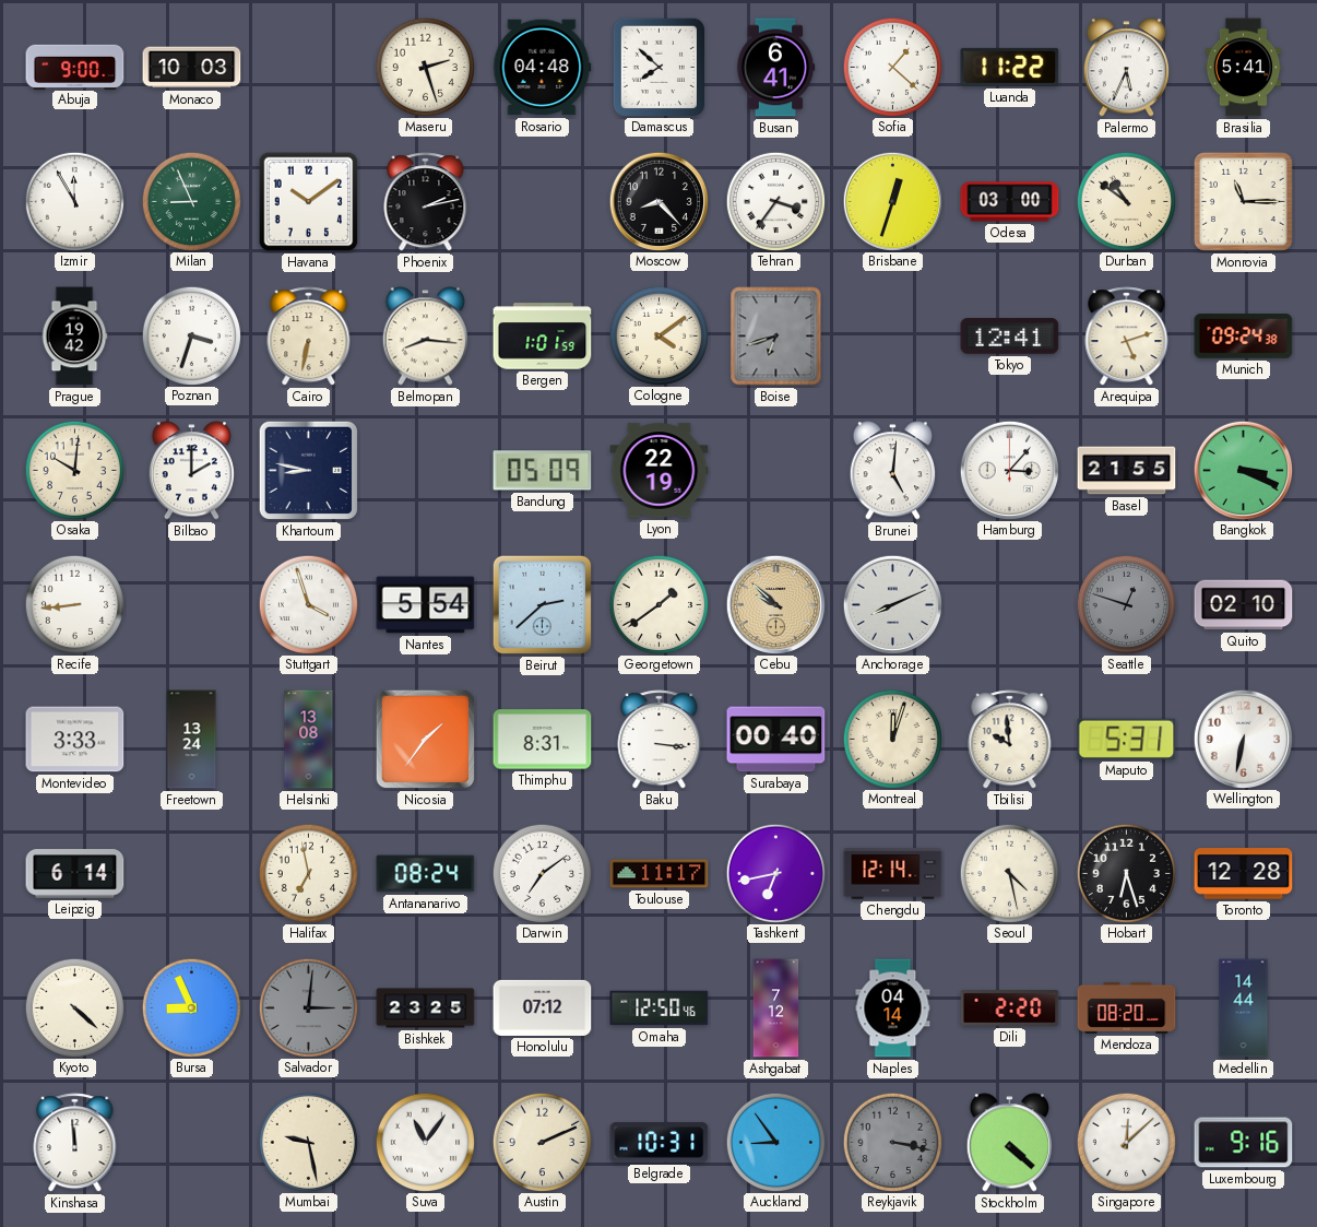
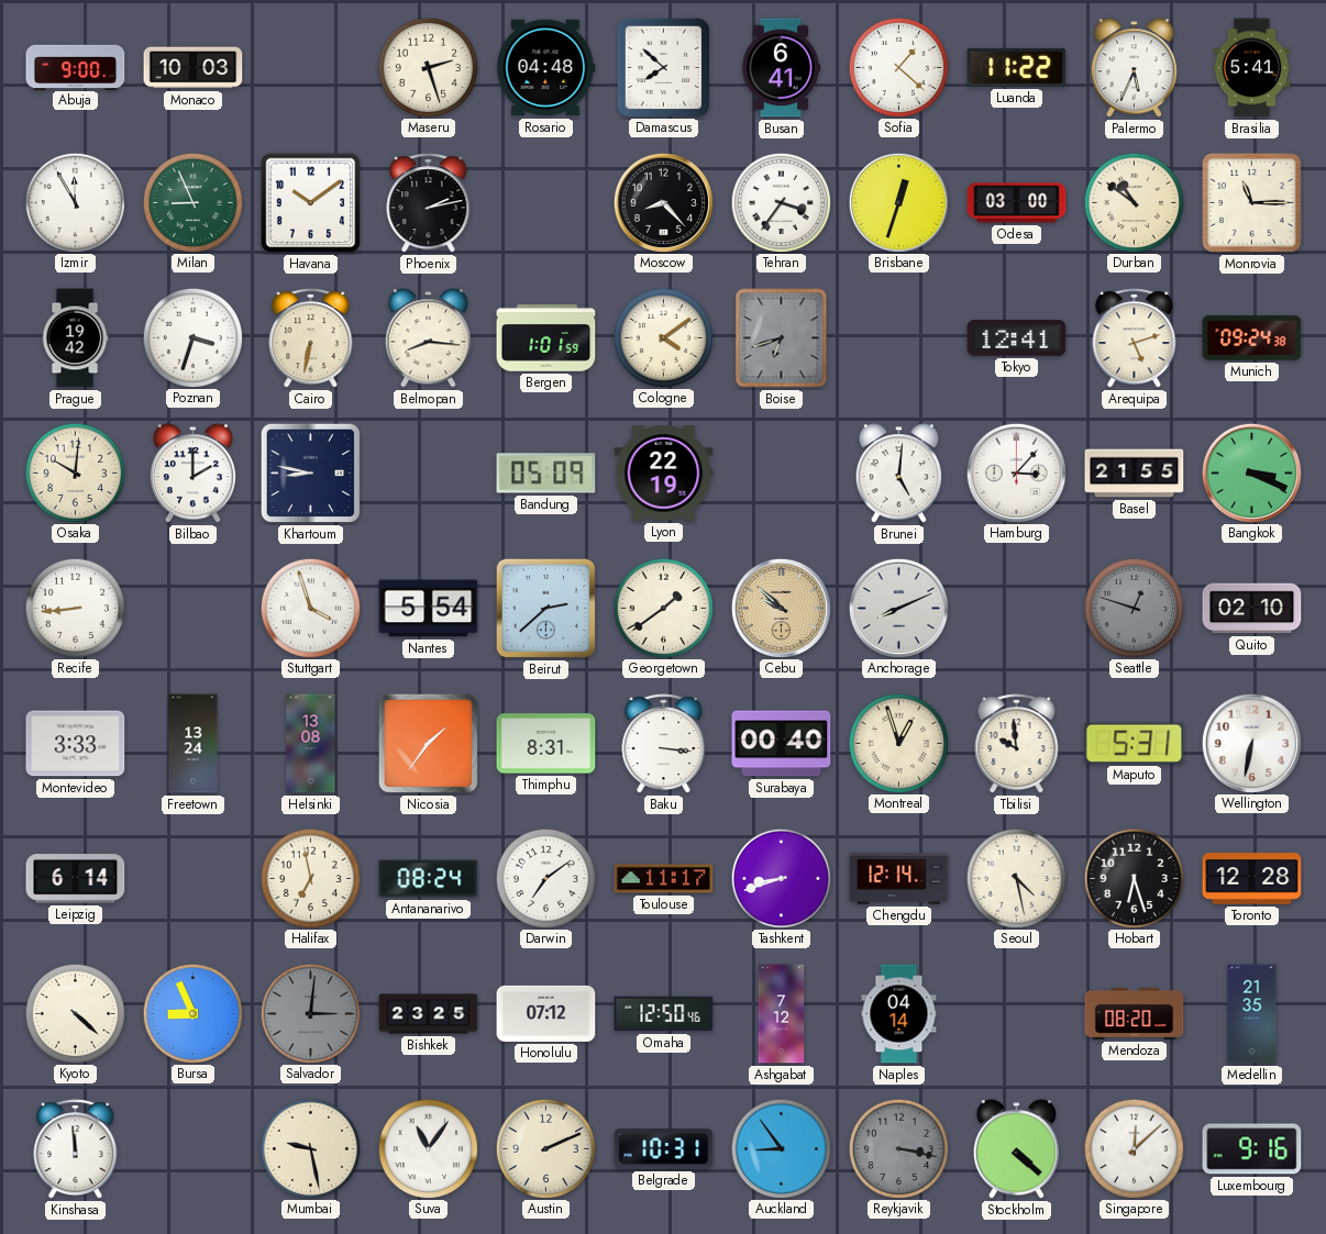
Montreal: 12:03 -> 12:57
Tashkent: 6:43 -> 8:42
Dili: 2:20 -> none
Medellin: 14:44 -> 21:35
